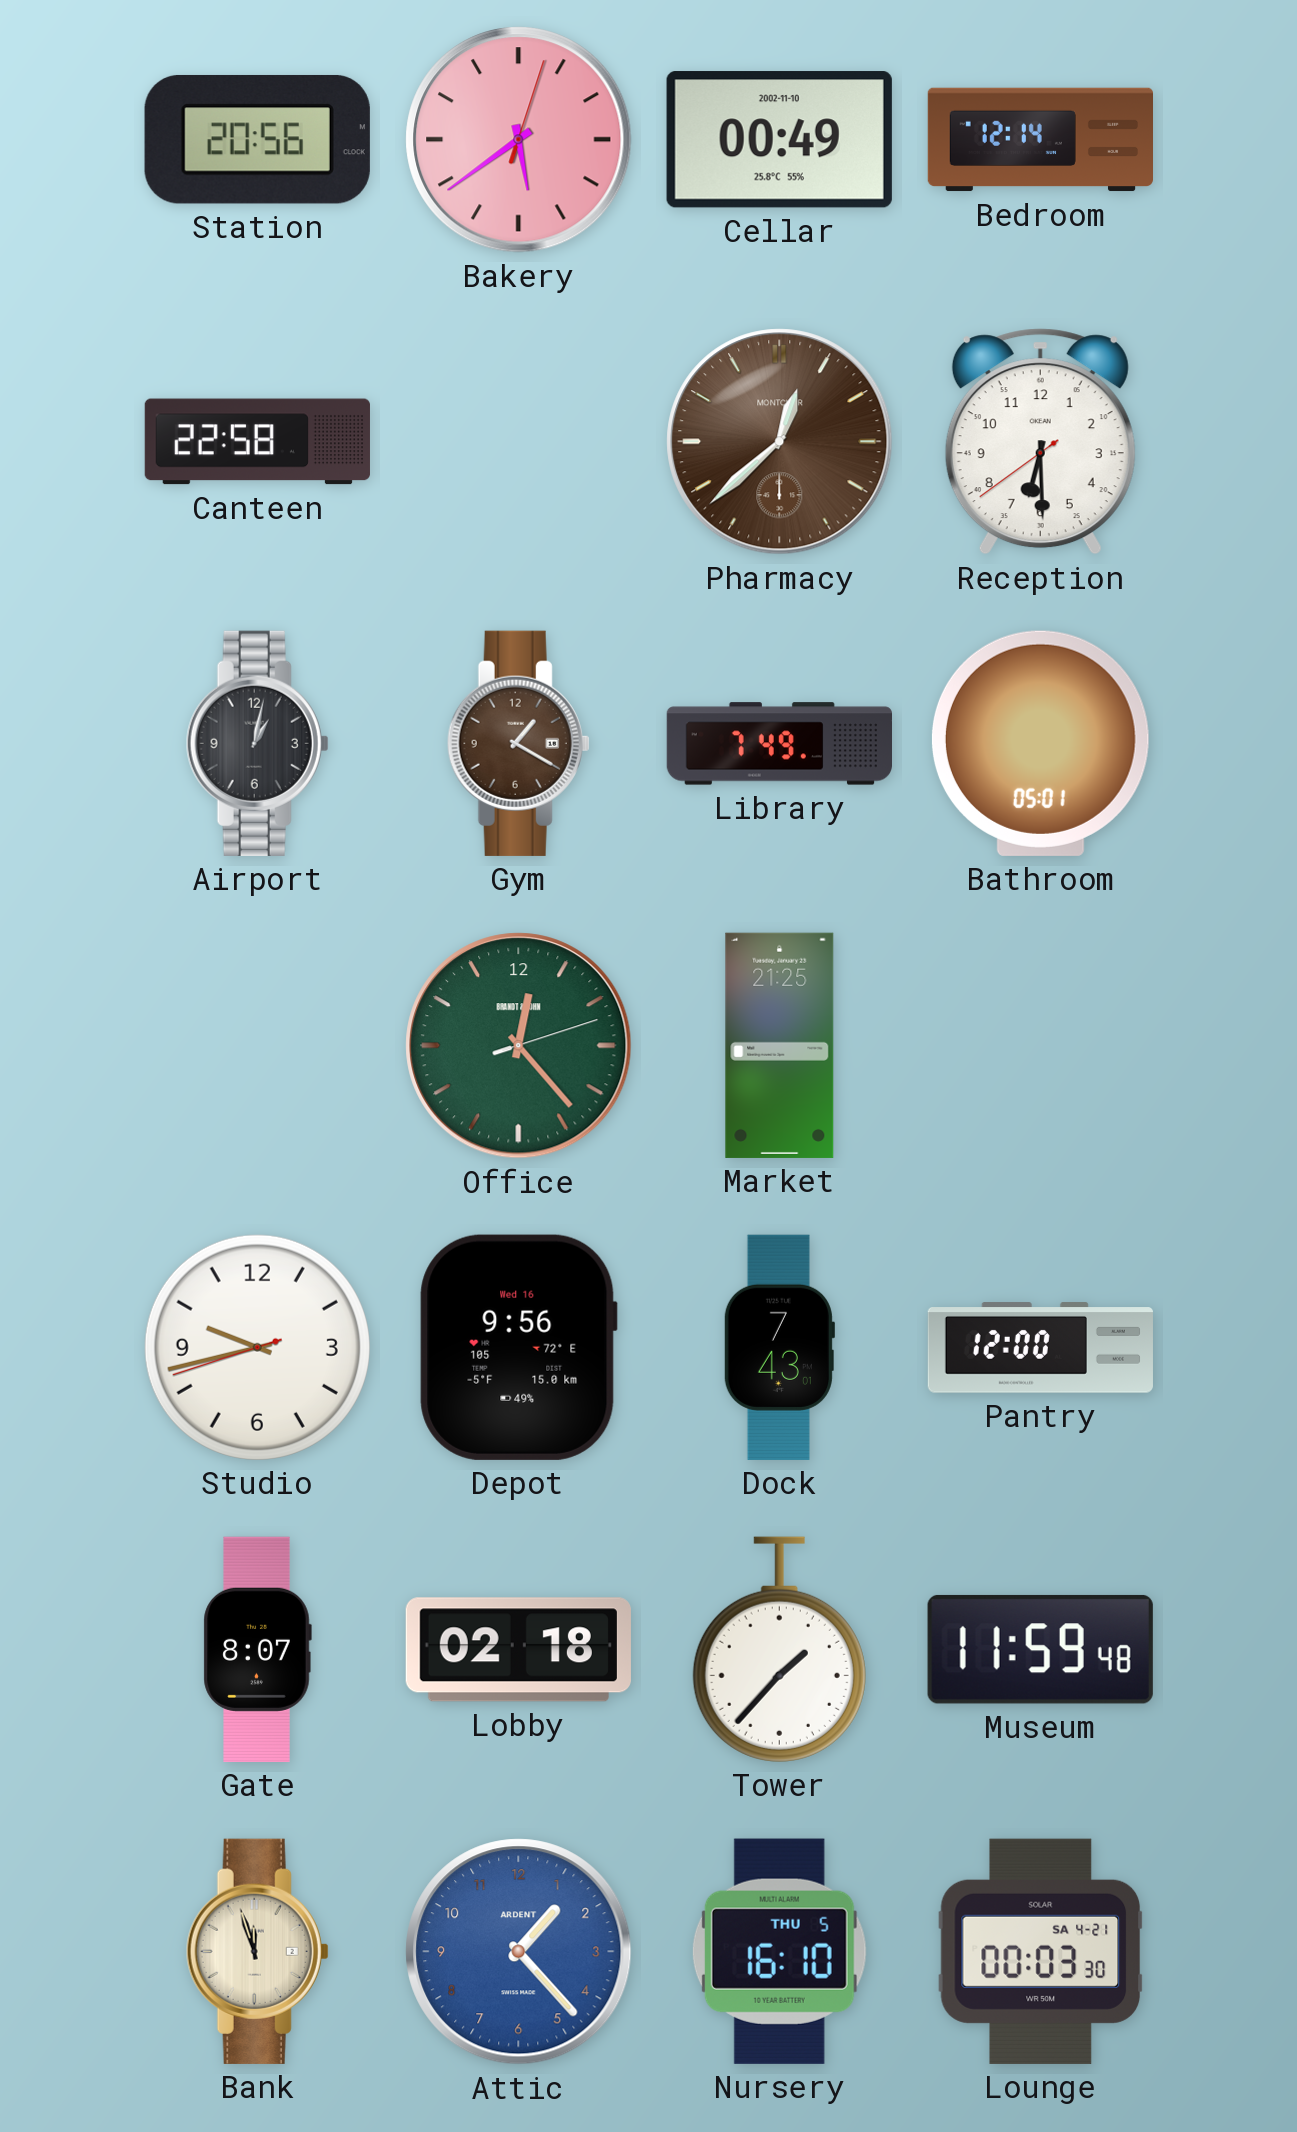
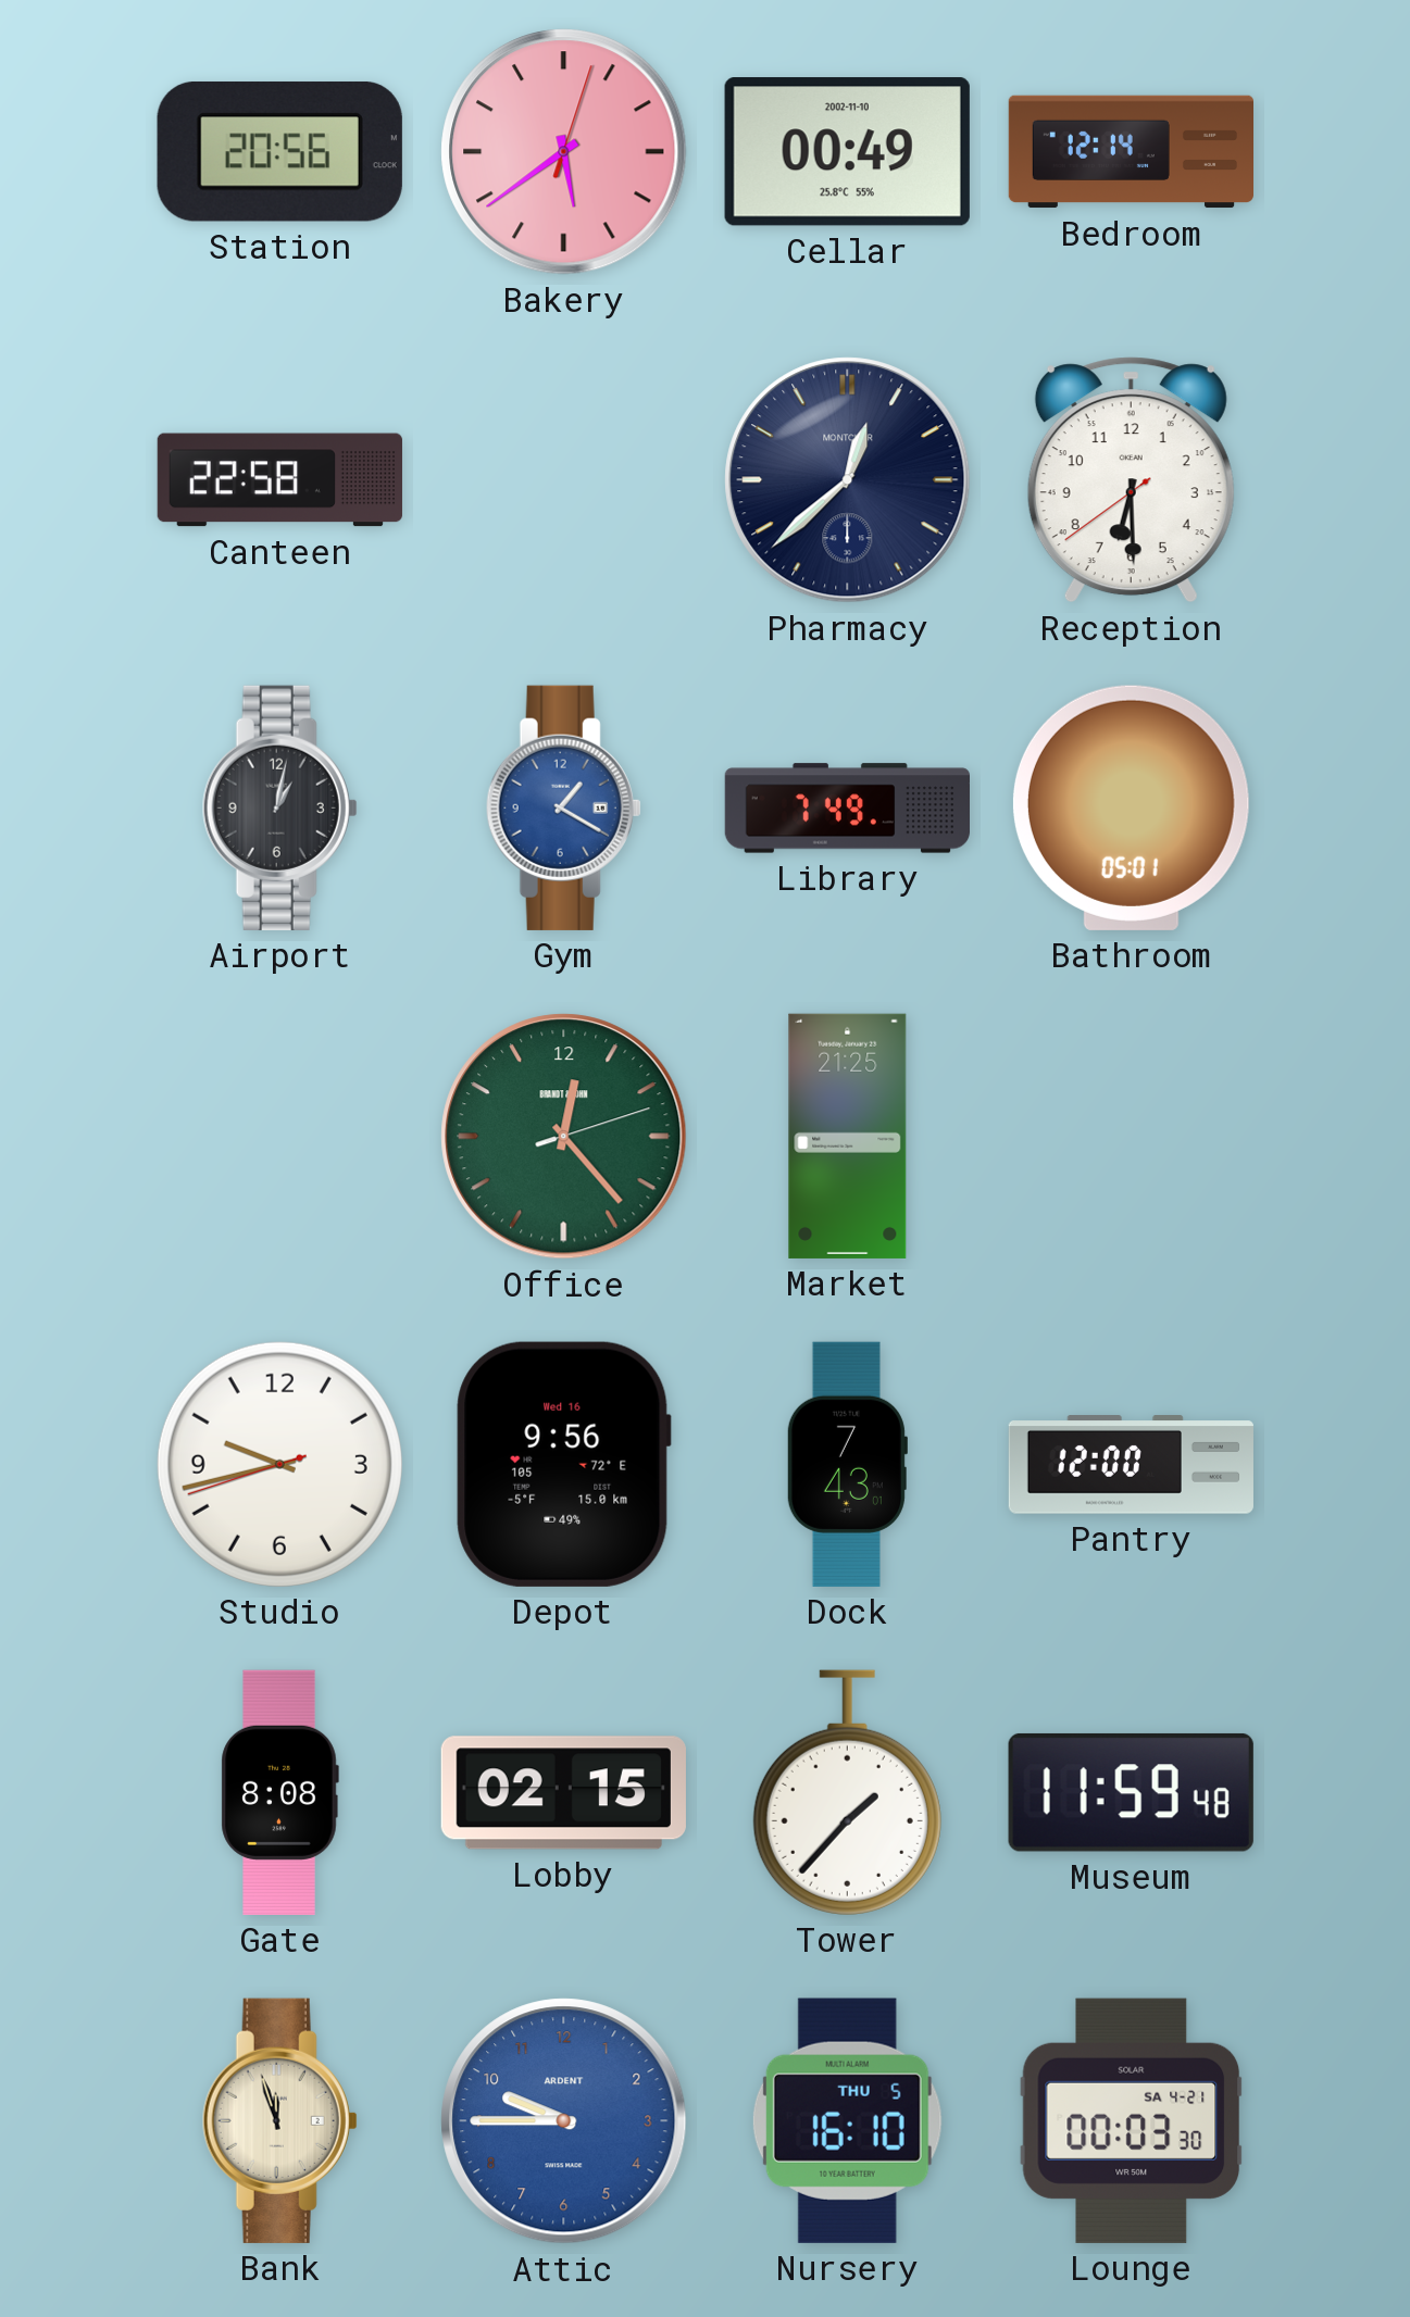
Pharmacy dial: brown -> navy
Gym dial: brown -> blue
Gate: 8:07 -> 8:08
Lobby: 02:18 -> 02:15
Attic: 1:23 -> 9:45
